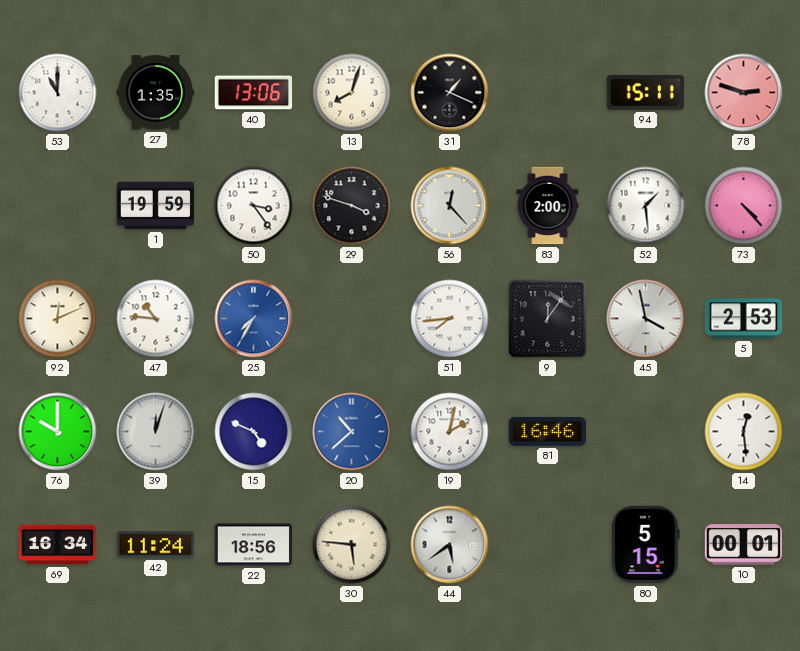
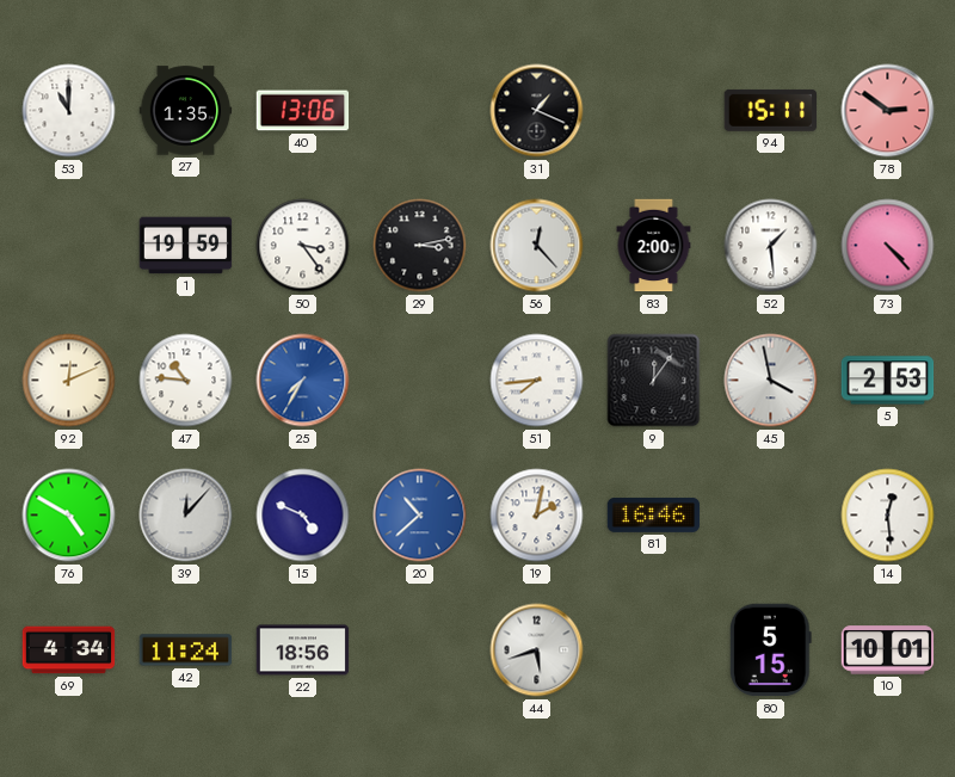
13: 8:03 -> none
78: 2:48 -> 2:51
29: 3:48 -> 3:13
76: 10:00 -> 4:50
39: 12:03 -> 12:07
69: 16:34 -> 4:34
30: 5:46 -> none
44: 5:39 -> 5:42
10: 00:01 -> 10:01
